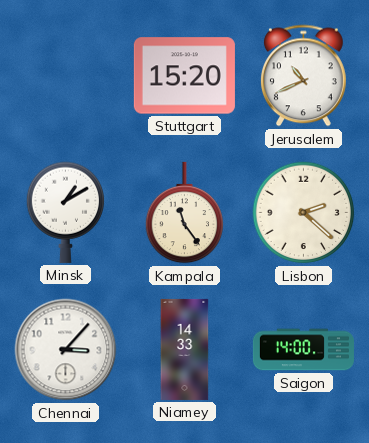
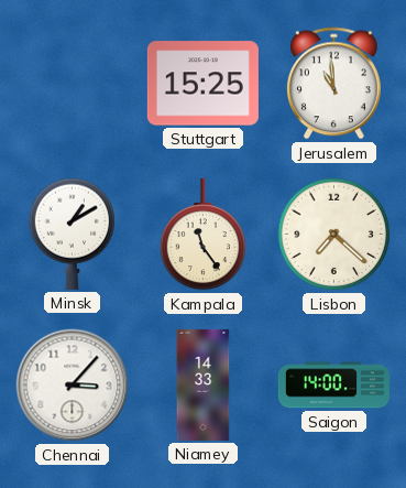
Stuttgart: 15:20 -> 15:25
Jerusalem: 10:41 -> 10:59
Lisbon: 2:22 -> 7:22
